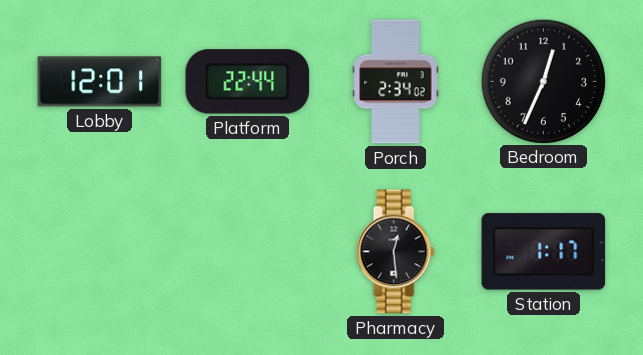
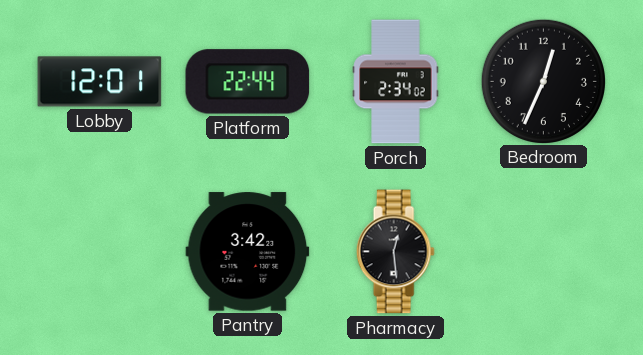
Pantry: none -> 3:42
Station: 1:17 -> none
